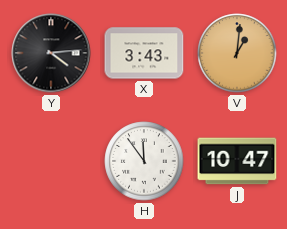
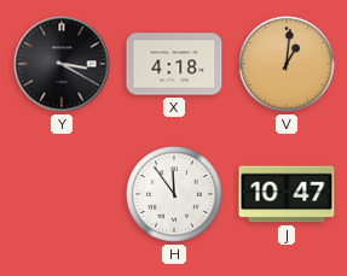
Y: 4:14 -> 3:20
X: 3:43 -> 4:18
